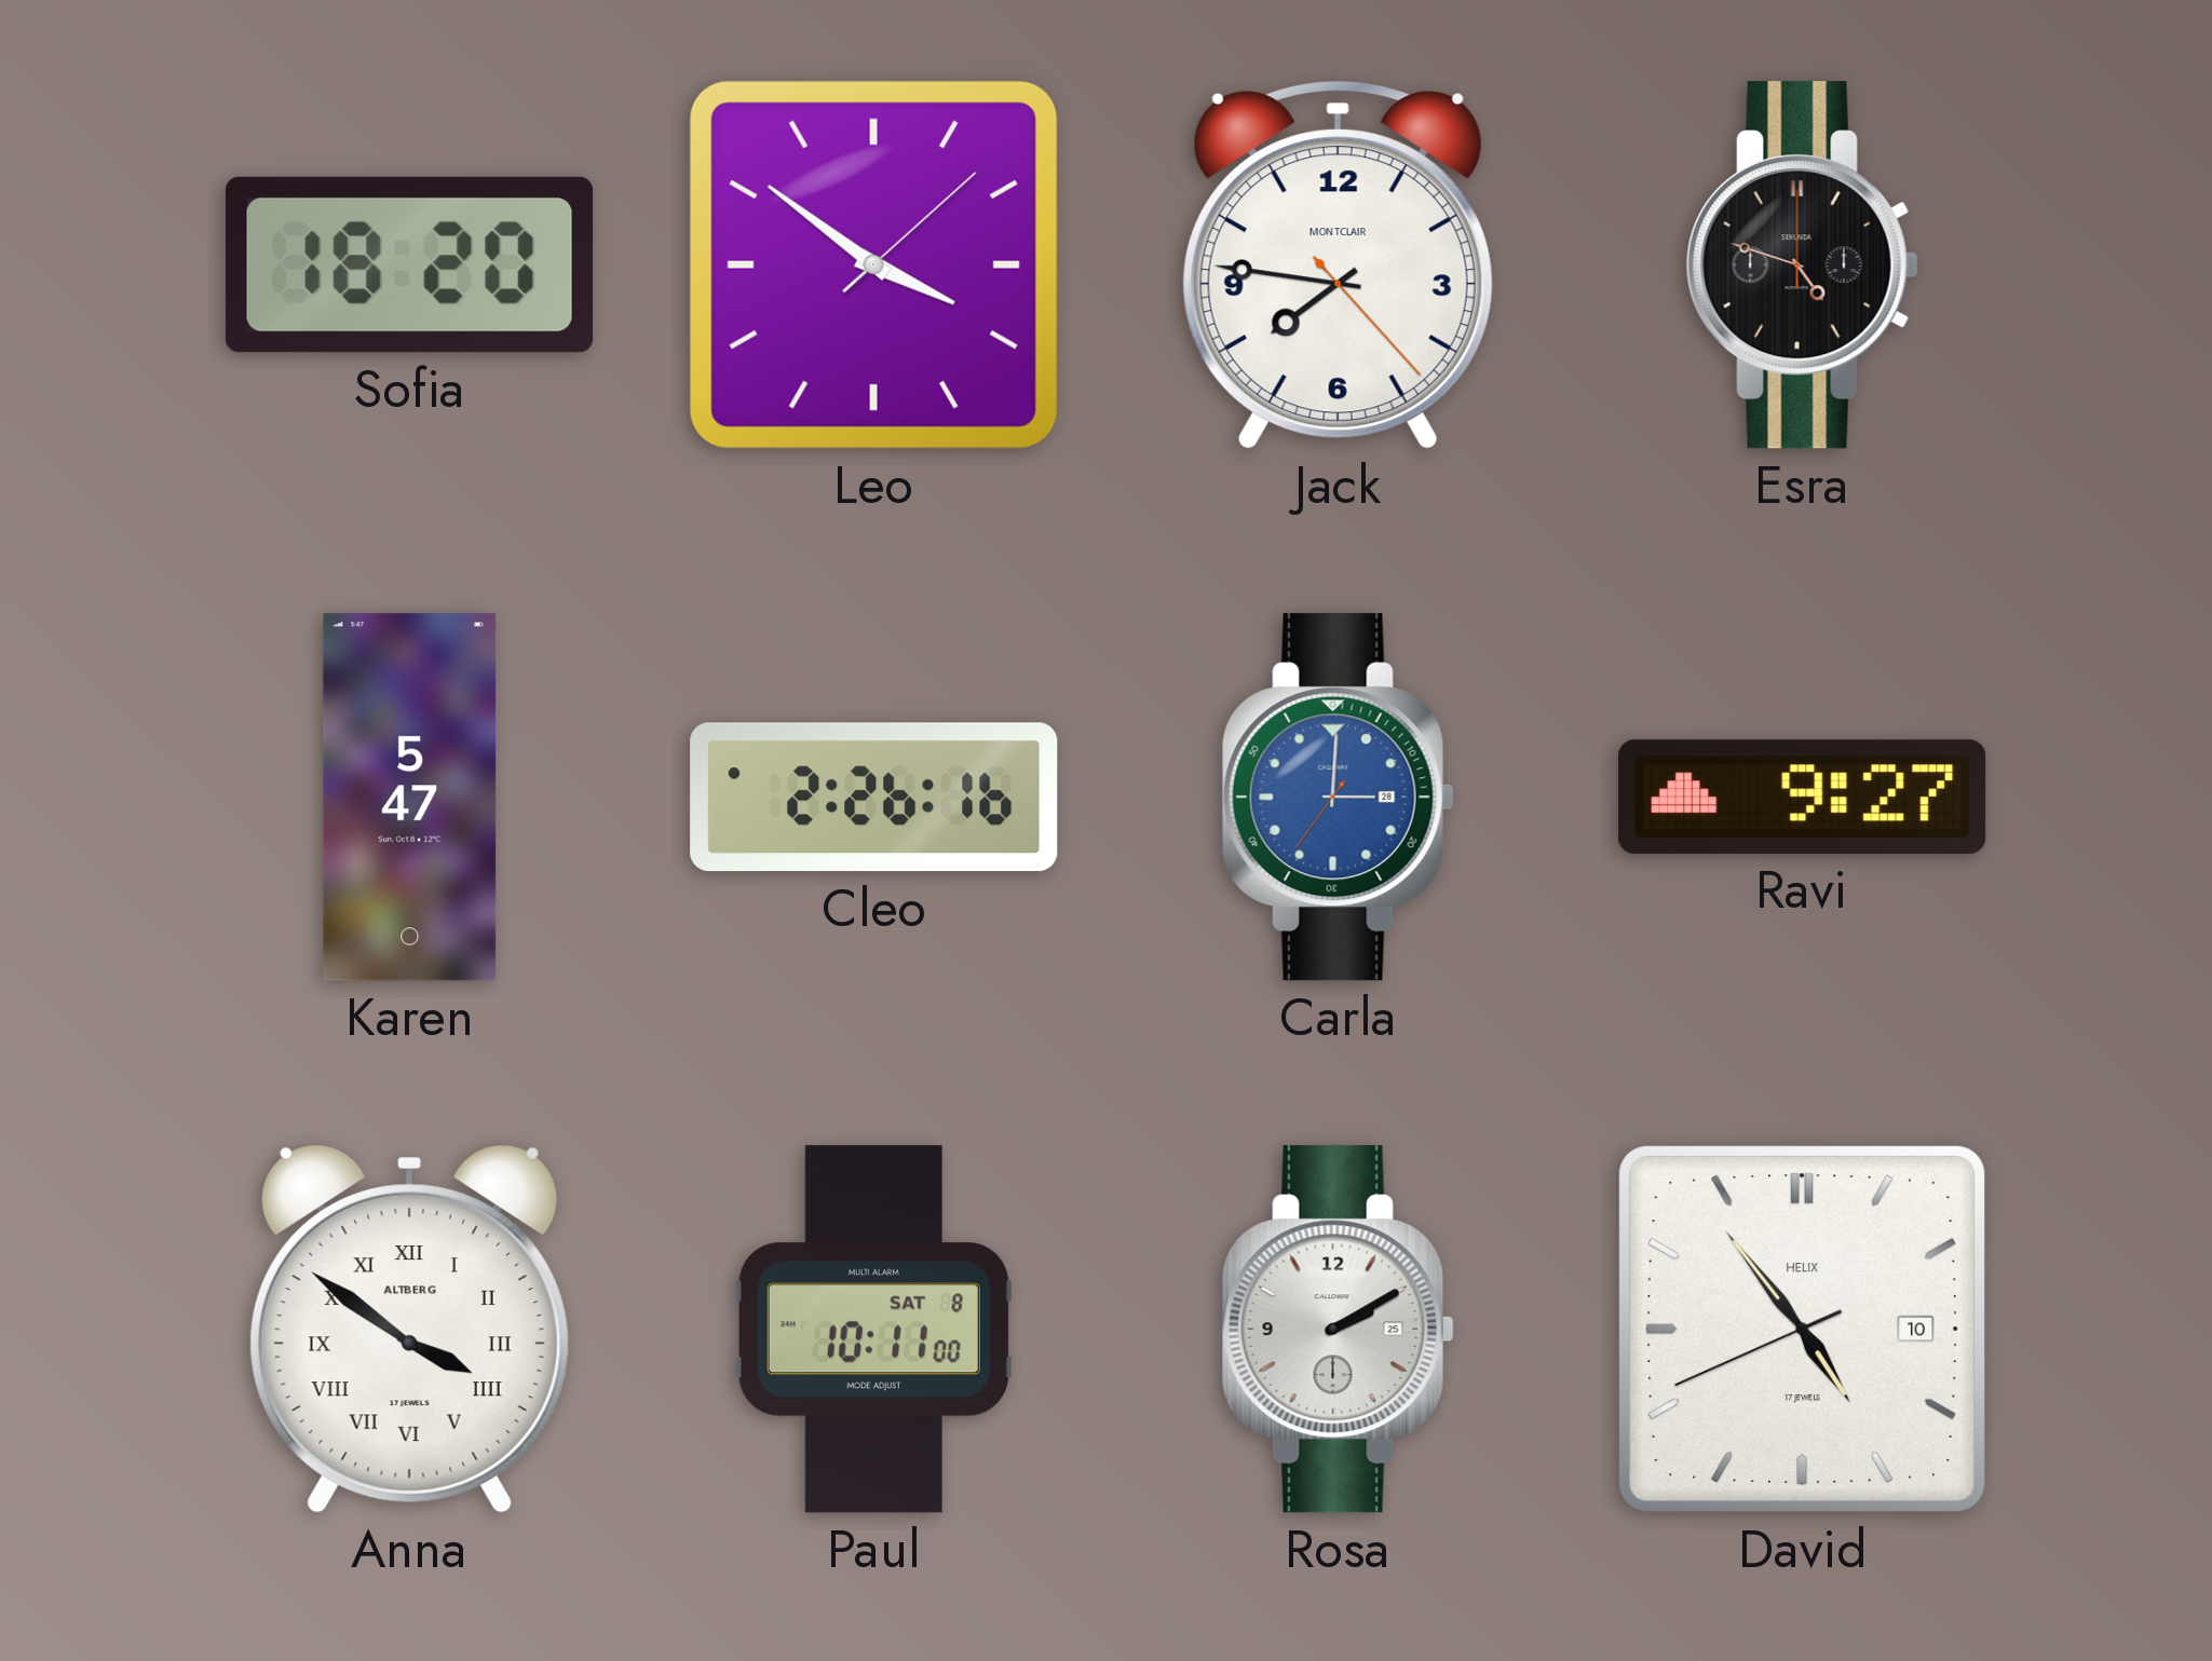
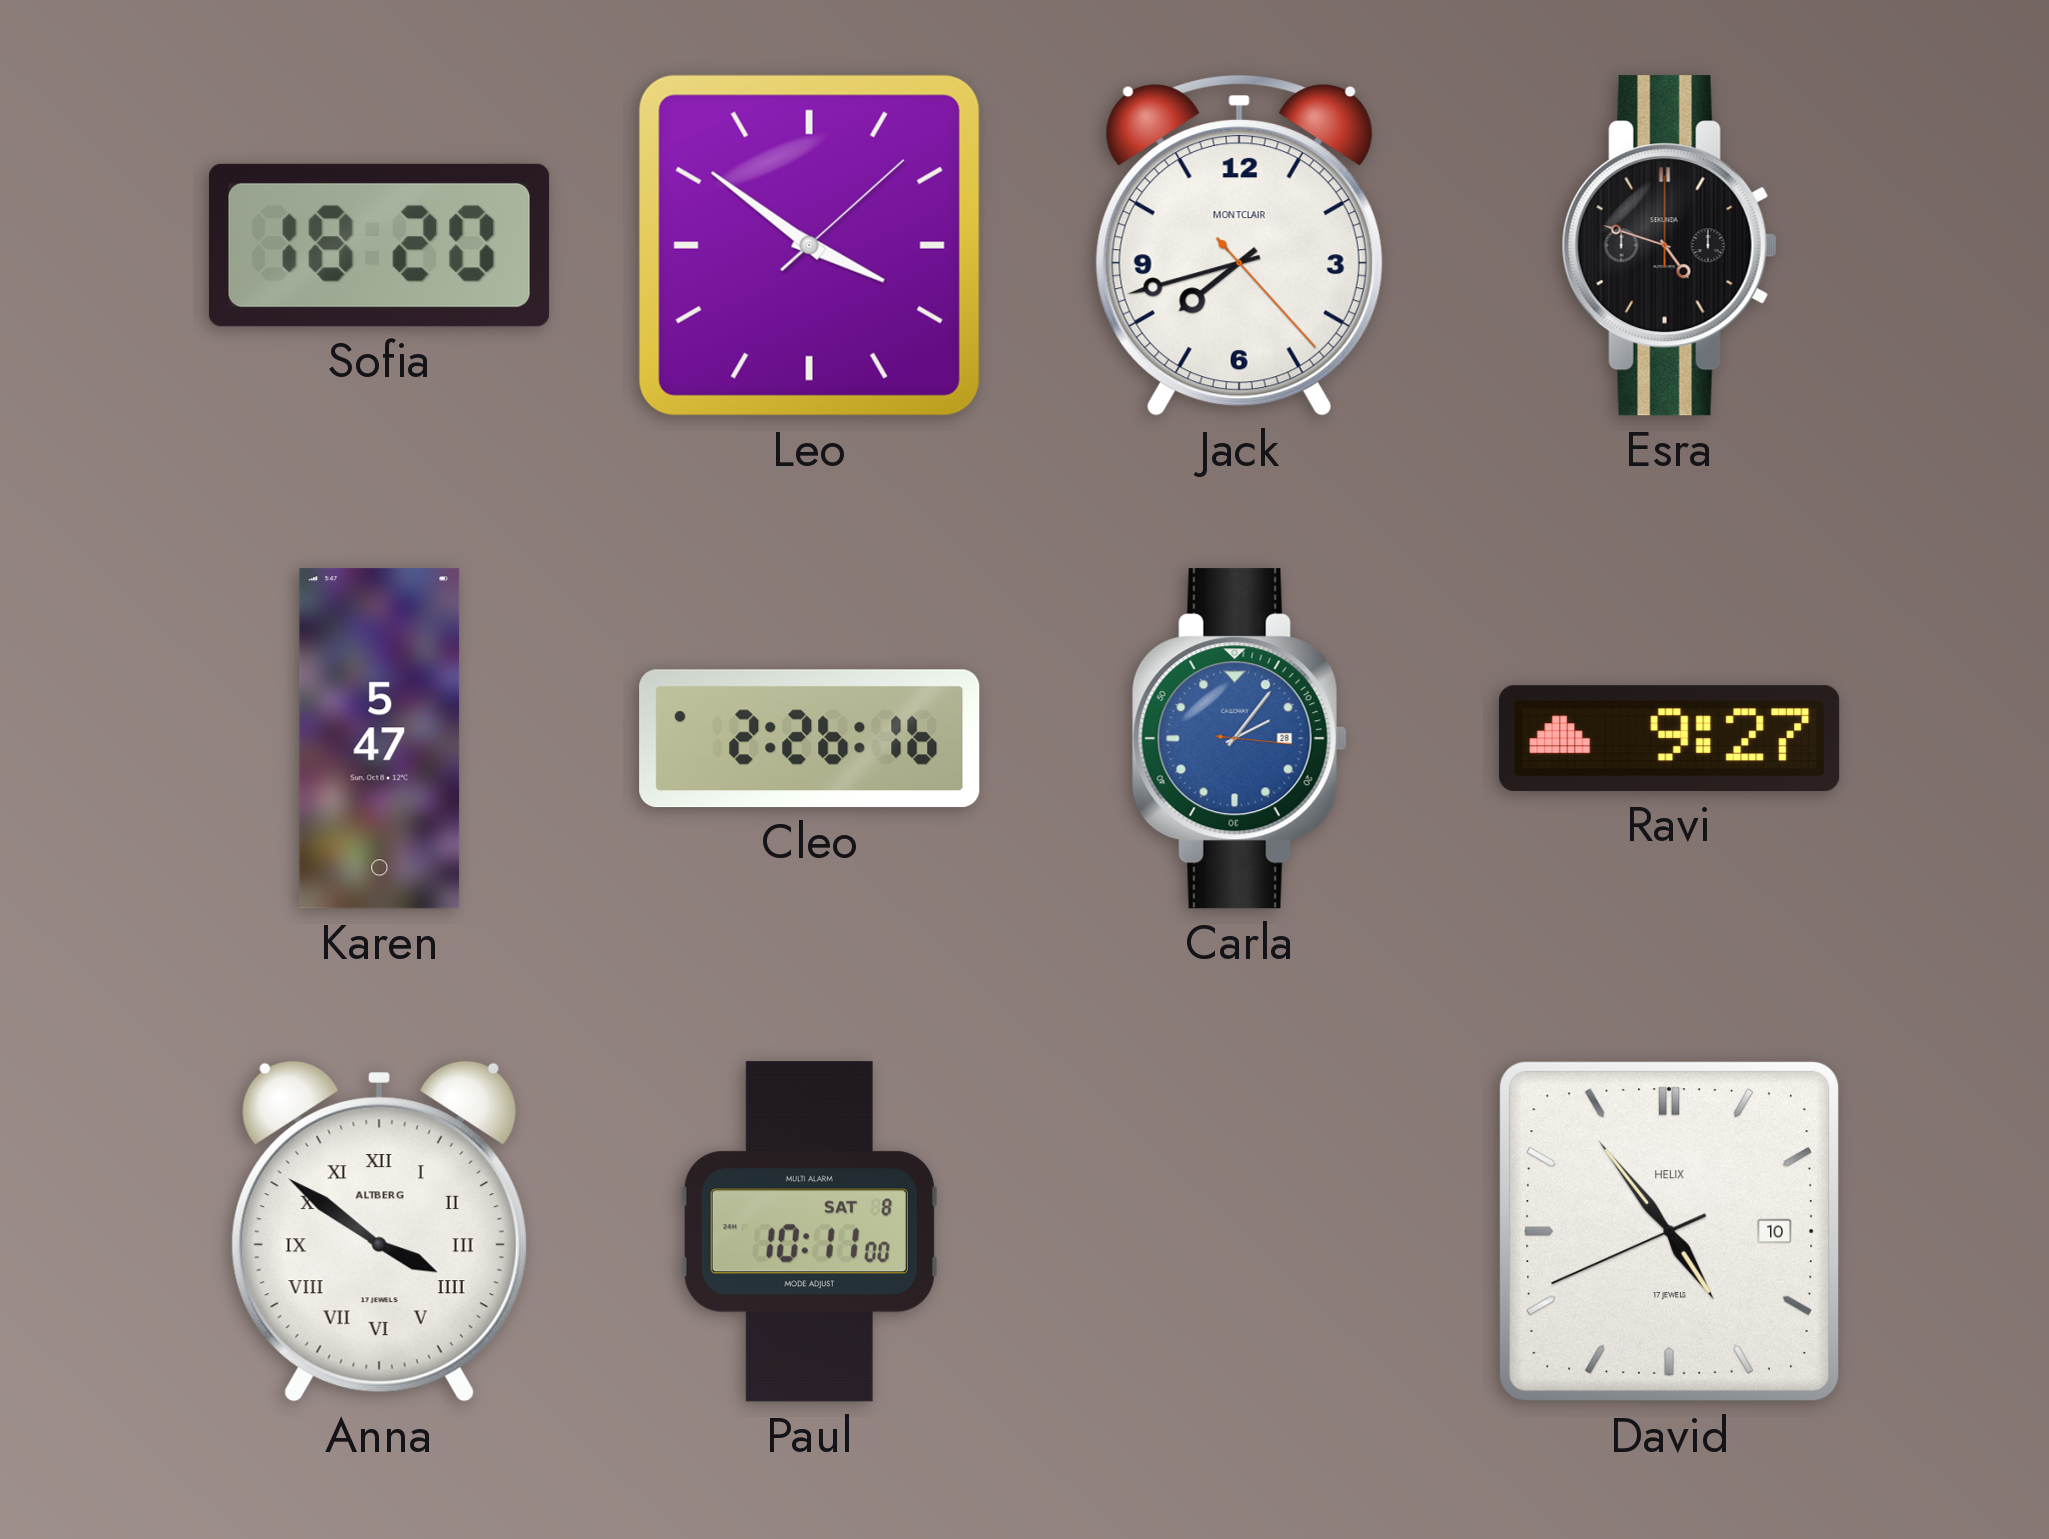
Jack: 7:46 -> 7:42
Carla: 3:00 -> 2:06
Rosa: 2:10 -> none
